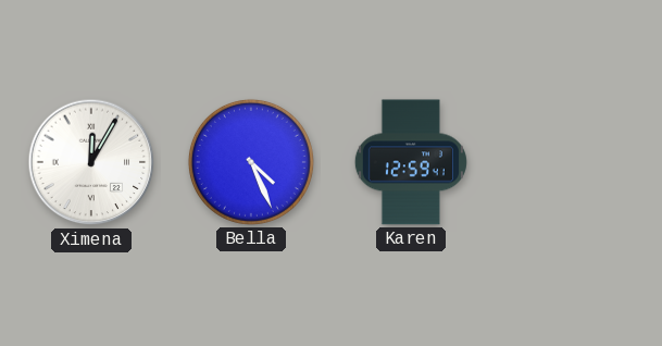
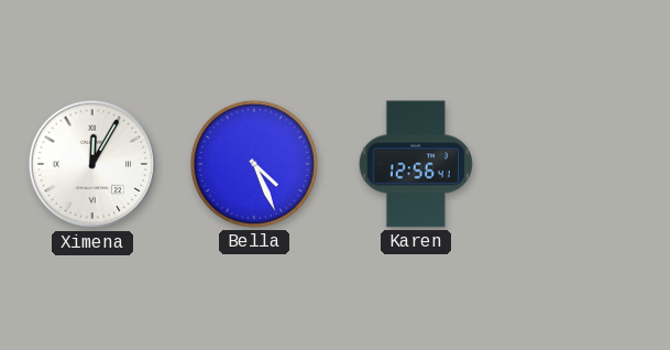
Karen: 12:59 -> 12:56
